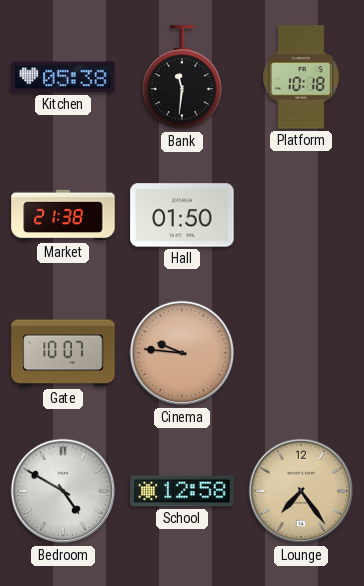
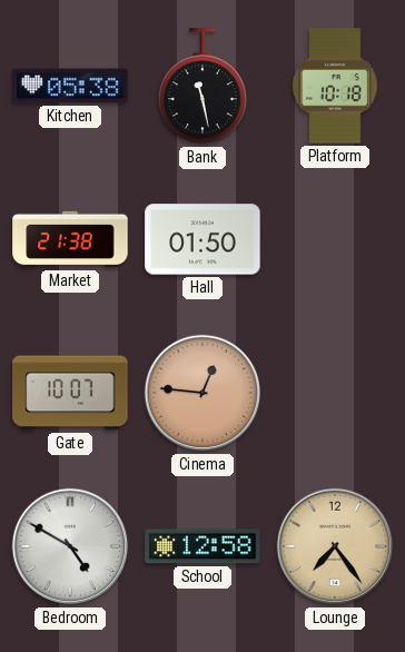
Bank: 11:31 -> 11:28
Cinema: 9:46 -> 12:46
